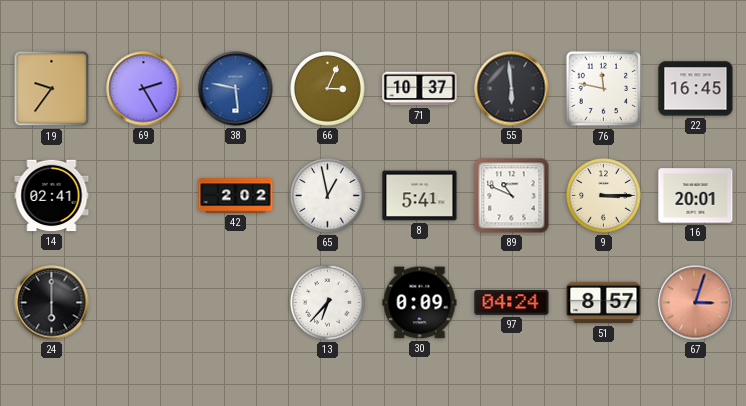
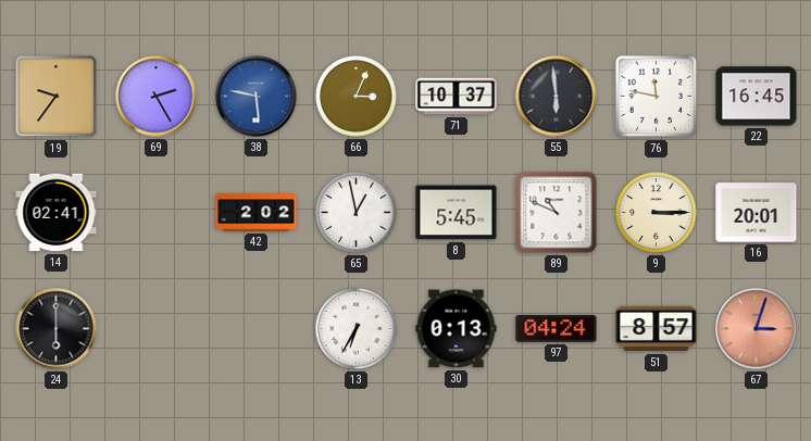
8: 5:41 -> 5:45
13: 6:37 -> 6:35
30: 0:09 -> 0:13
